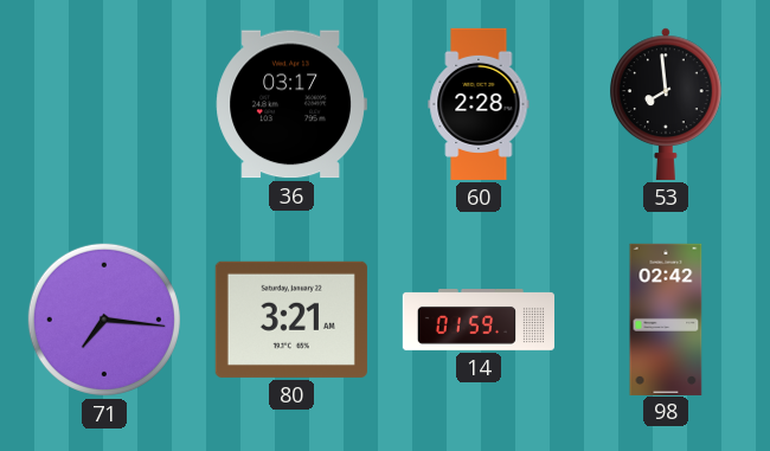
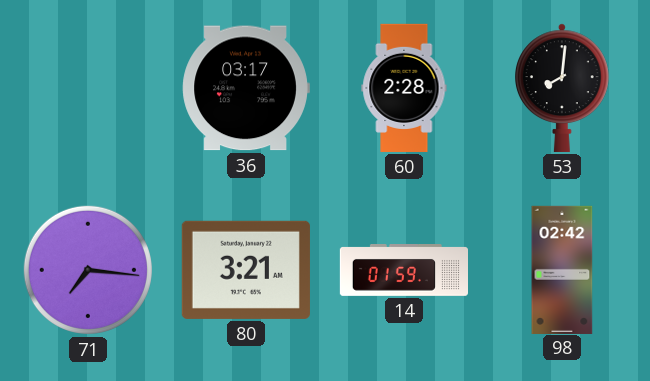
53: 7:59 -> 8:01
